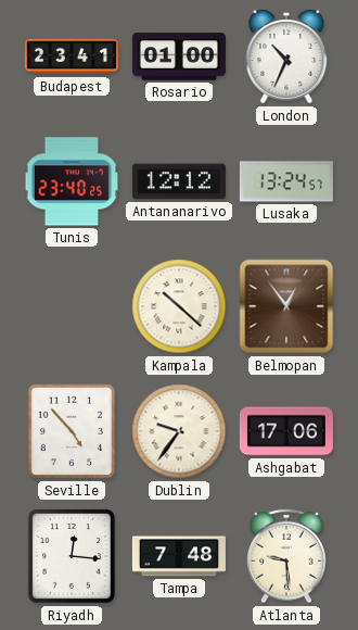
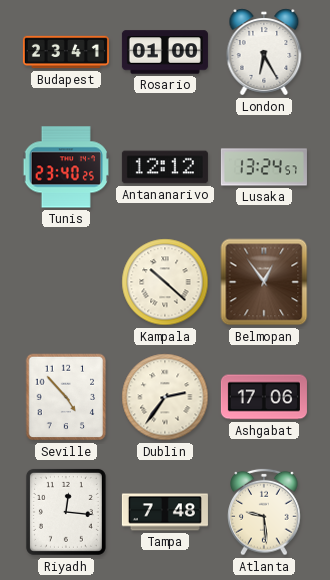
London: 10:34 -> 6:25
Dublin: 9:36 -> 2:36
